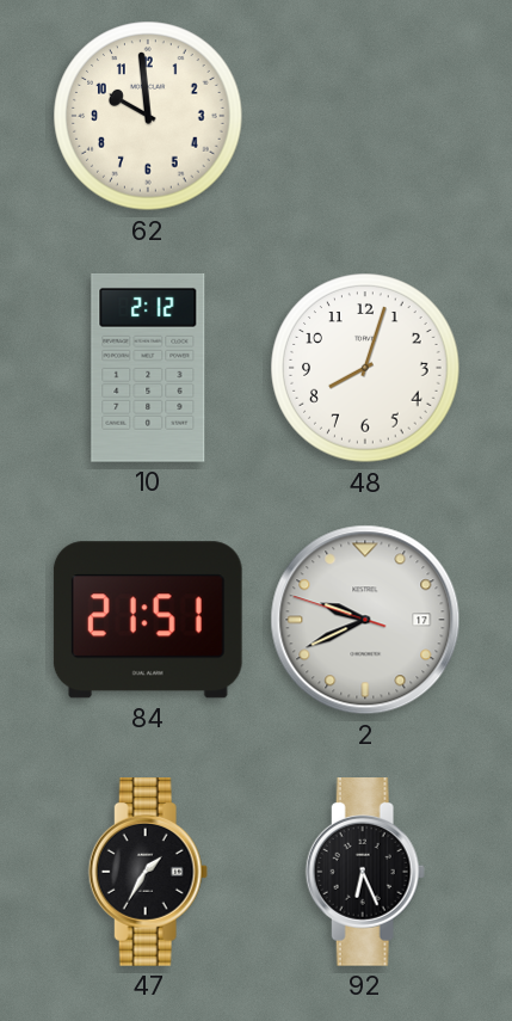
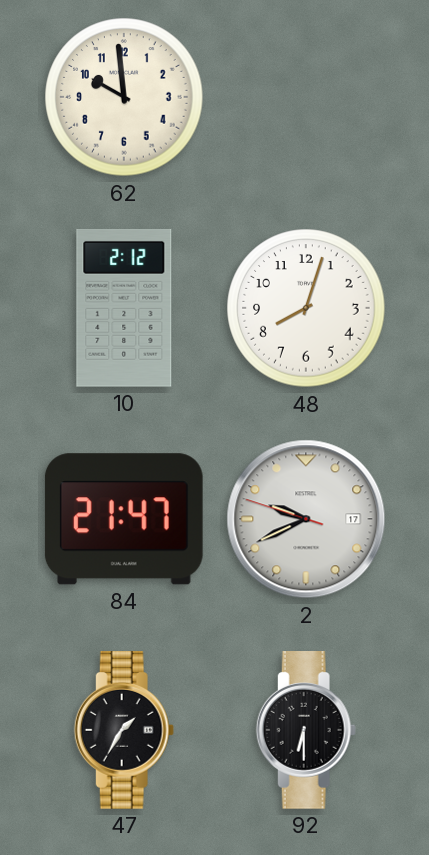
84: 21:51 -> 21:47
92: 6:26 -> 6:30
